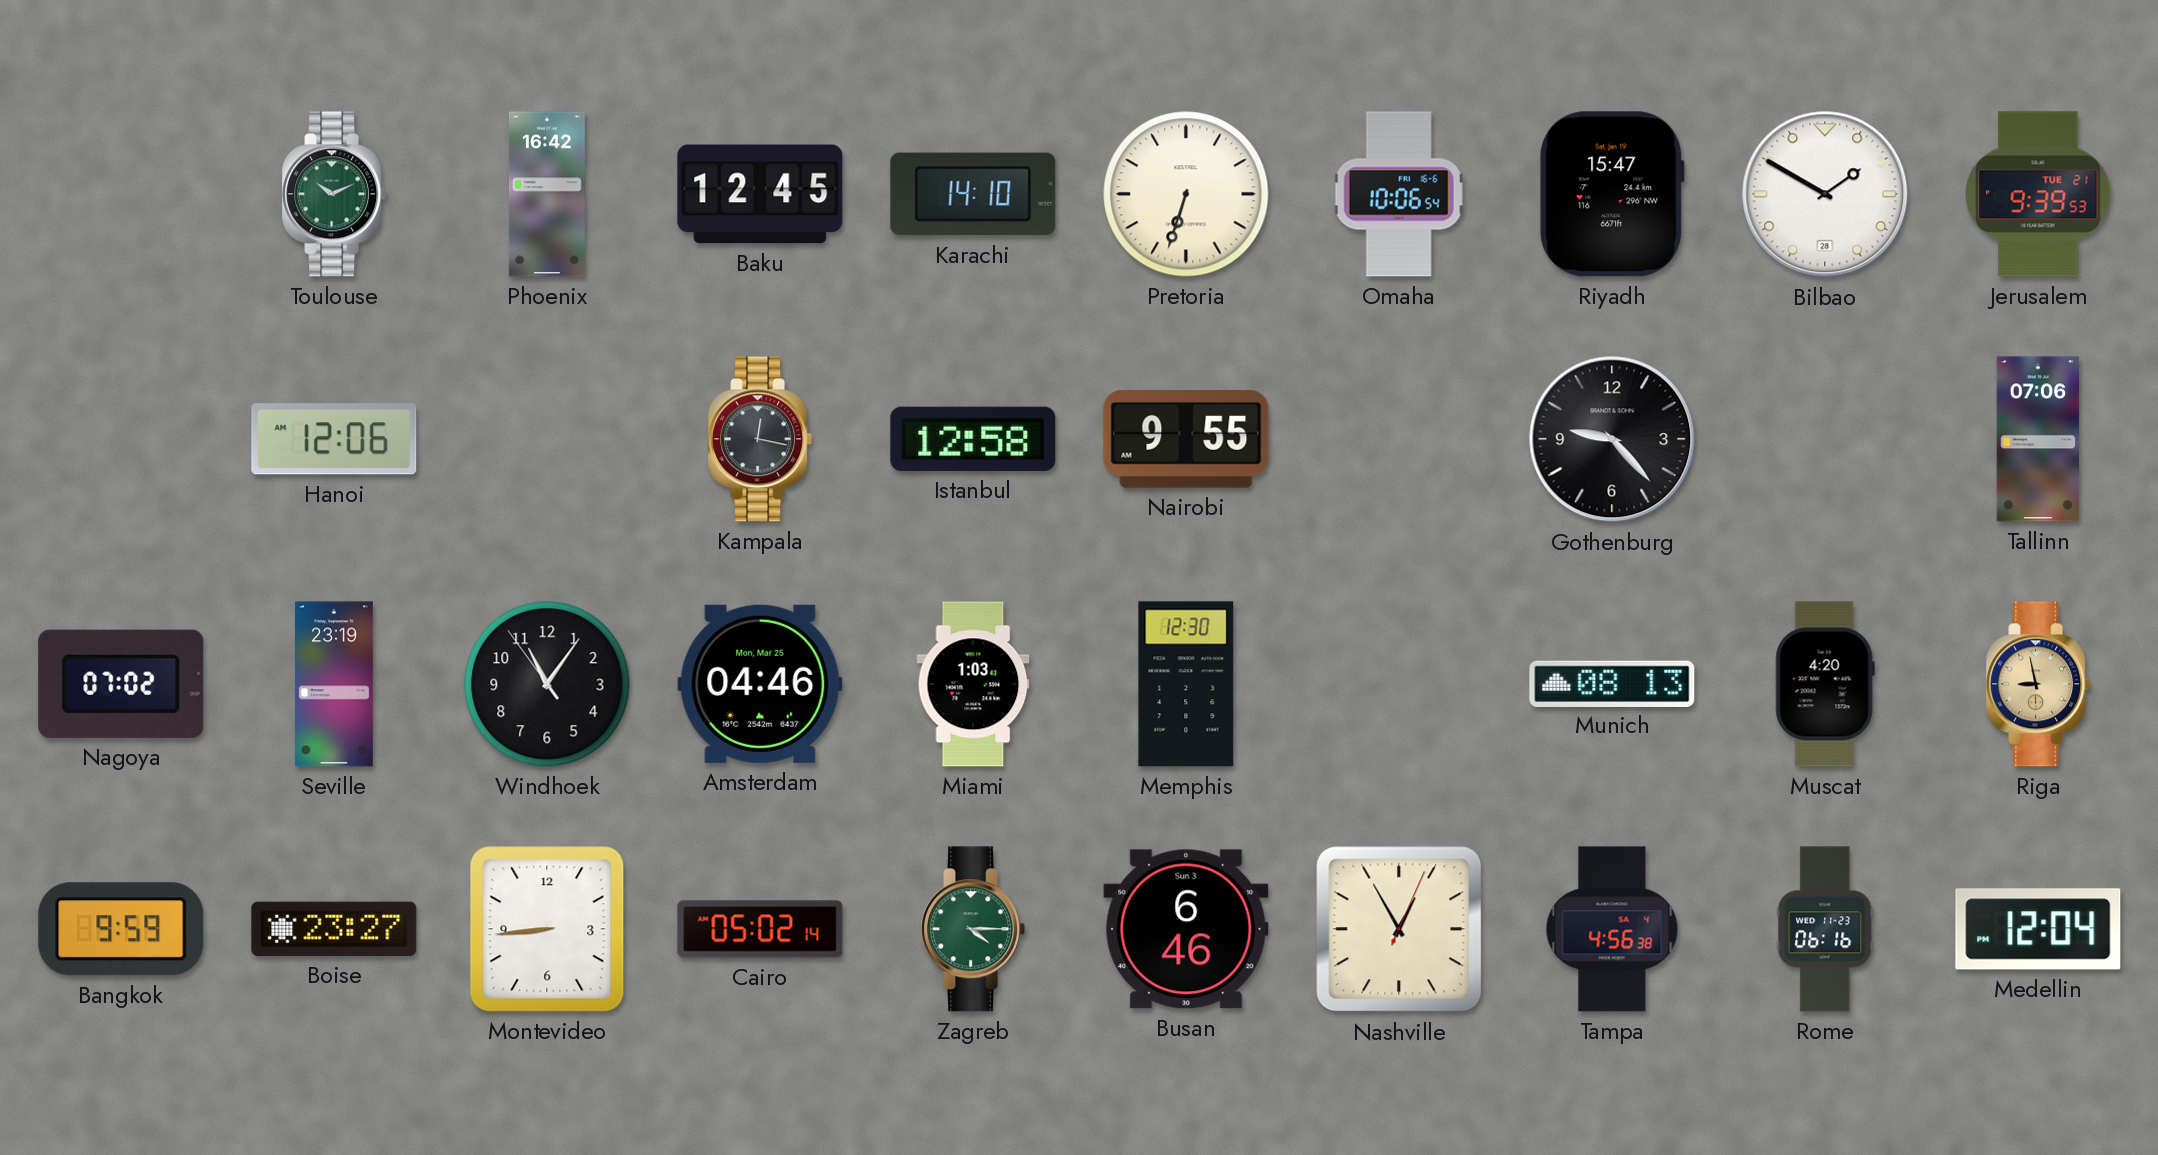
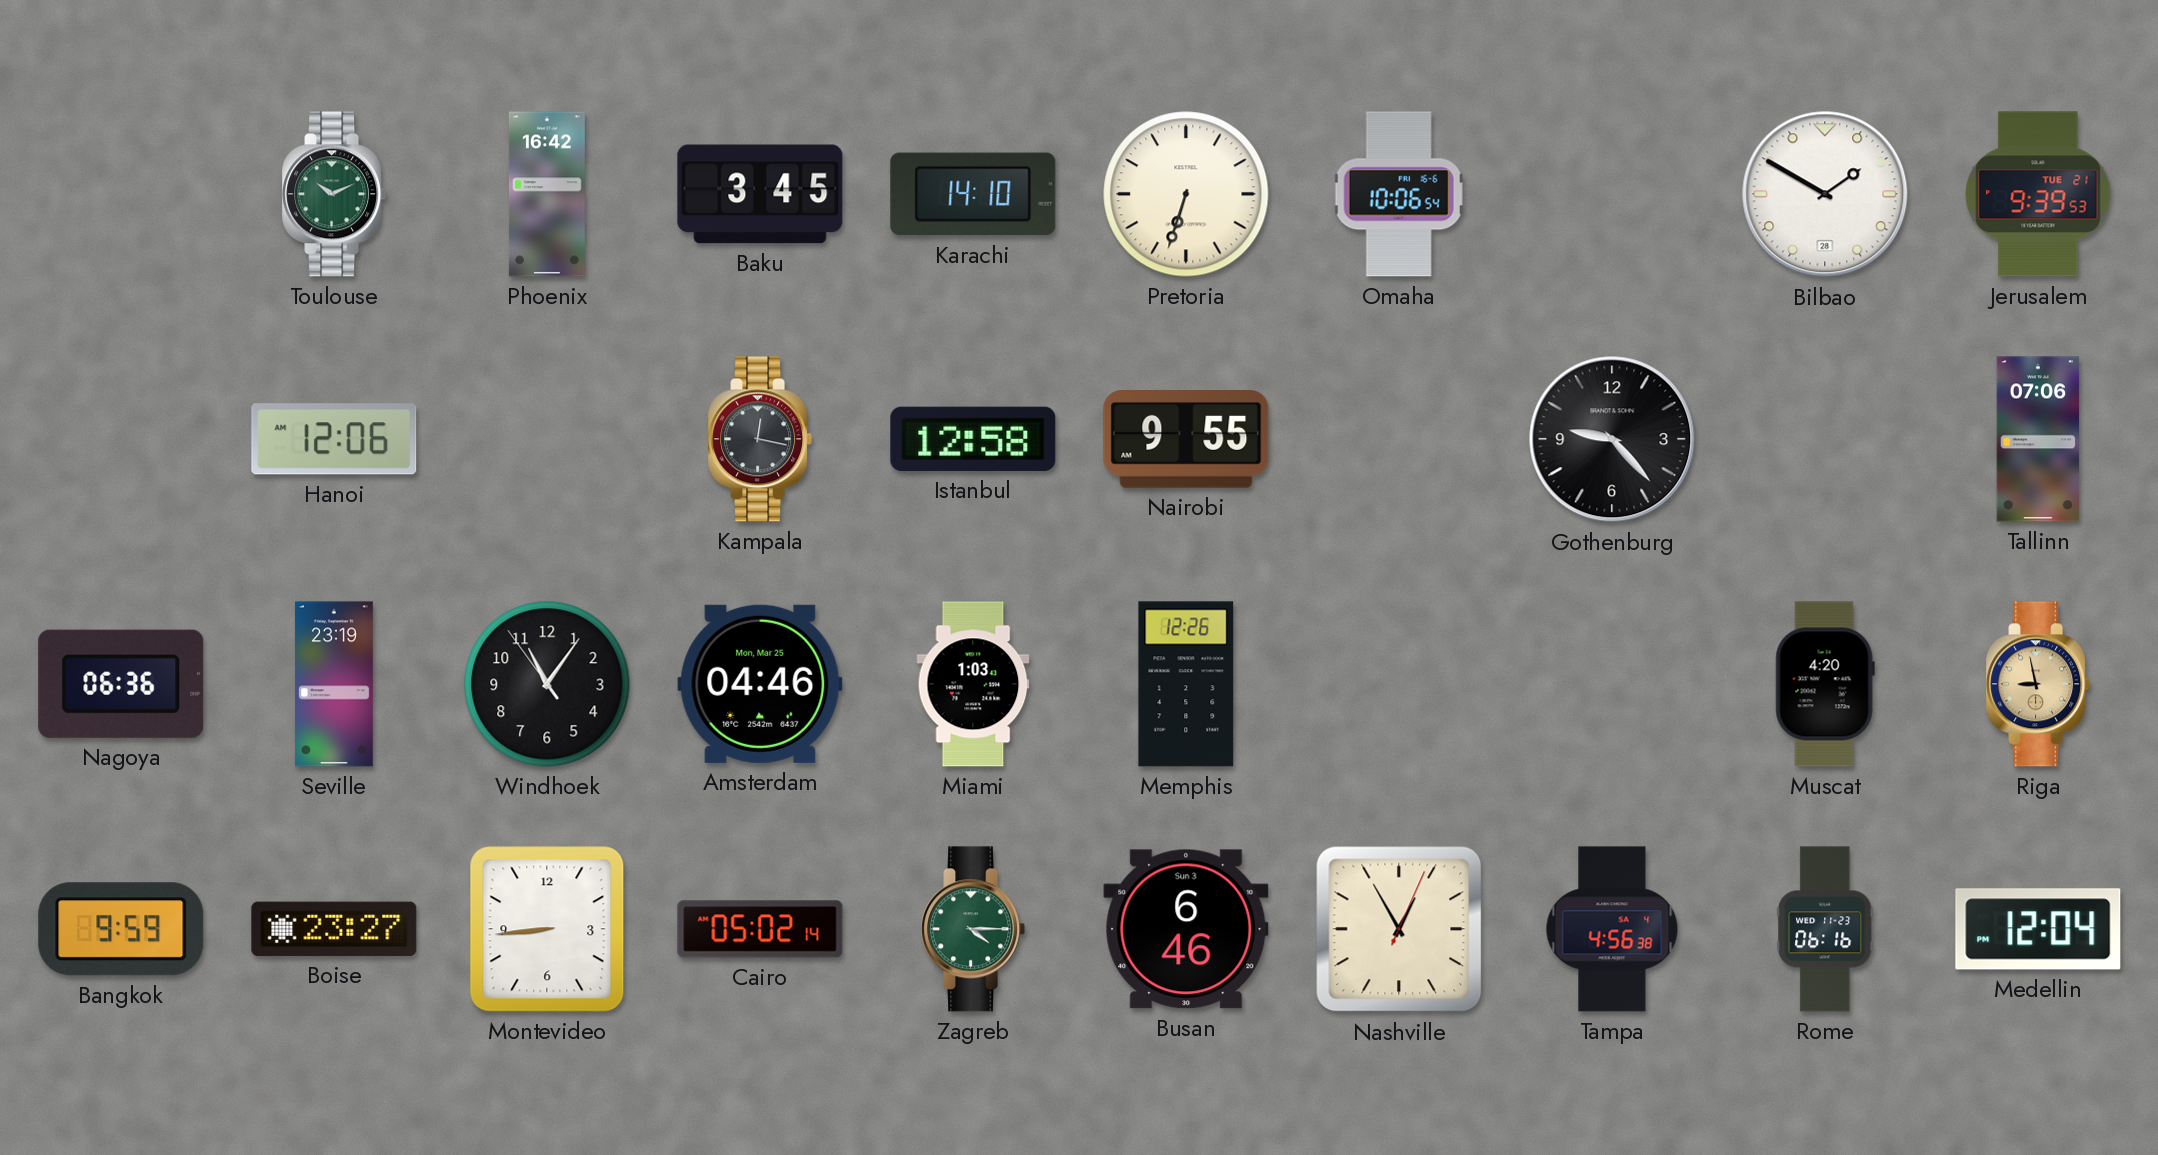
Baku: 12:45 -> 3:45
Riyadh: 15:47 -> none
Nagoya: 07:02 -> 06:36
Memphis: 12:30 -> 12:26
Munich: 08:13 -> none
